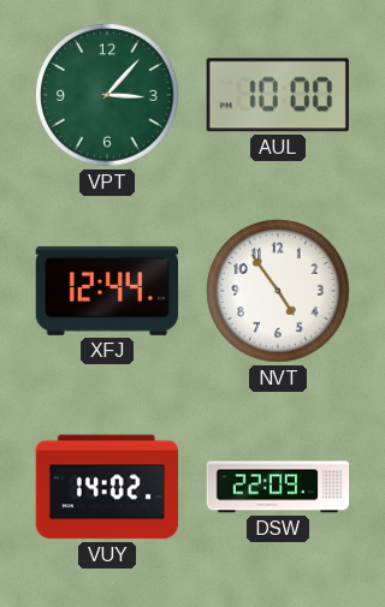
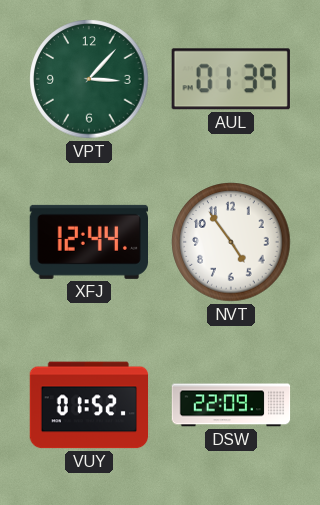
AUL: 10:00 -> 01:39
VUY: 14:02 -> 01:52
